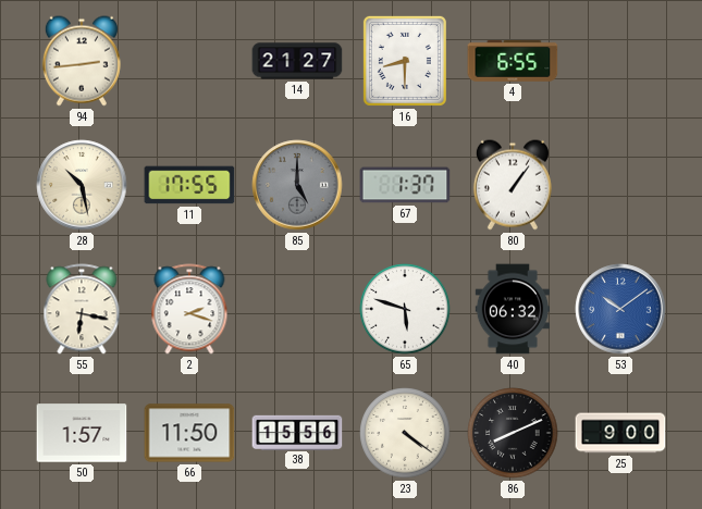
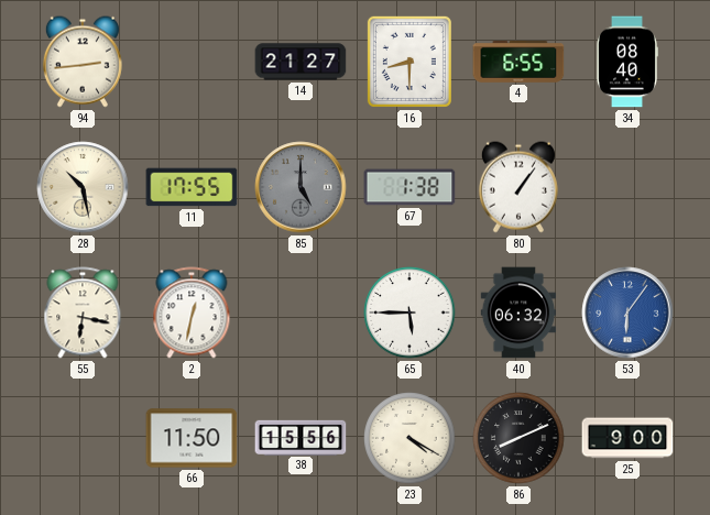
34: none -> 08:40
67: 1:37 -> 1:38
2: 2:18 -> 12:32
65: 5:48 -> 5:45
53: 10:09 -> 6:06
50: 1:57 -> none
23: 4:21 -> 4:20
